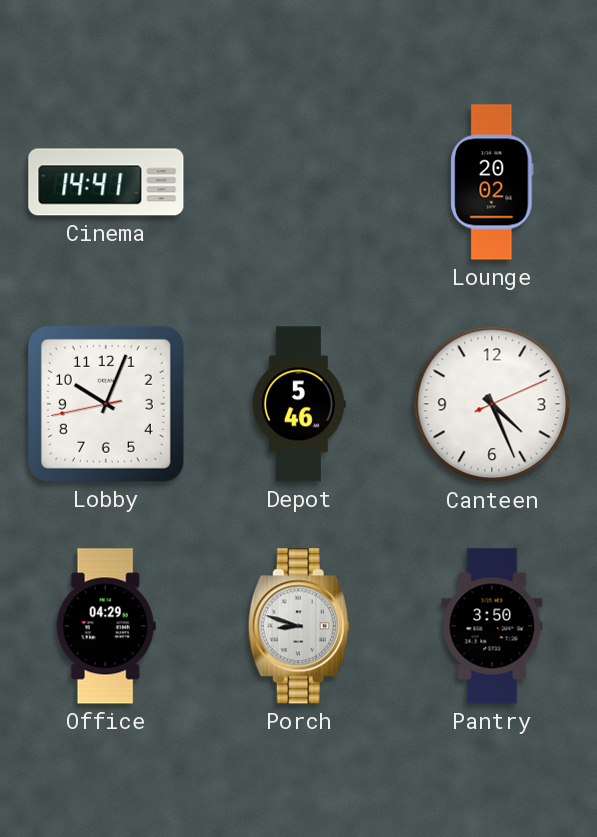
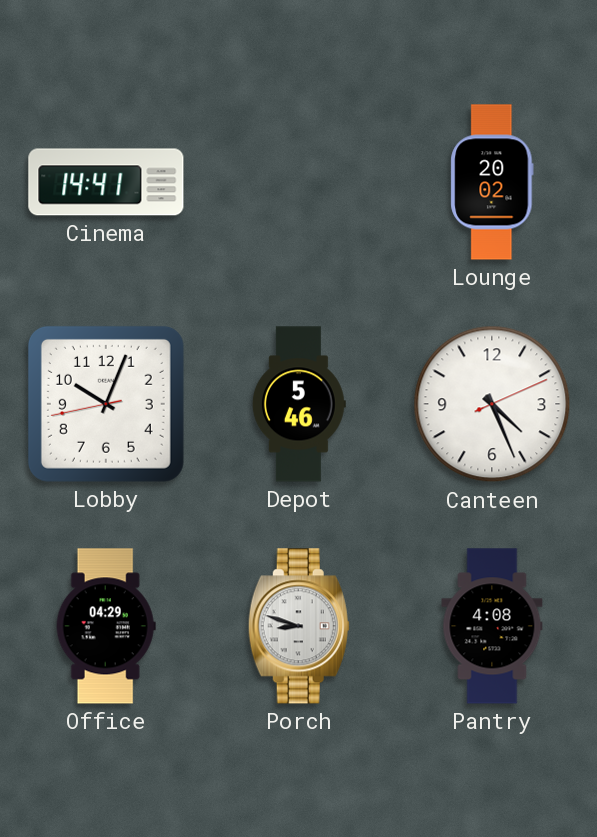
Pantry: 3:50 -> 4:08
